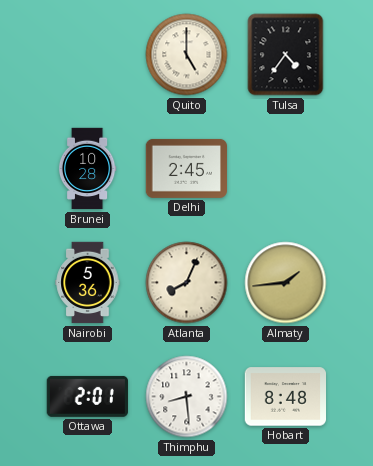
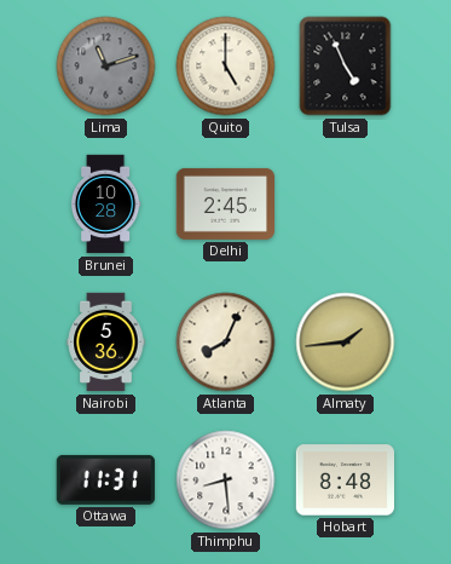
Lima: none -> 11:12
Tulsa: 4:36 -> 4:56
Ottawa: 2:01 -> 11:31
